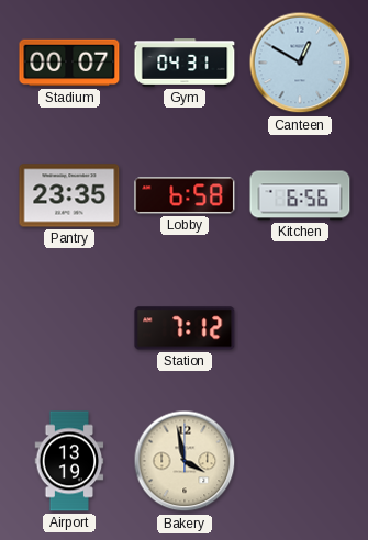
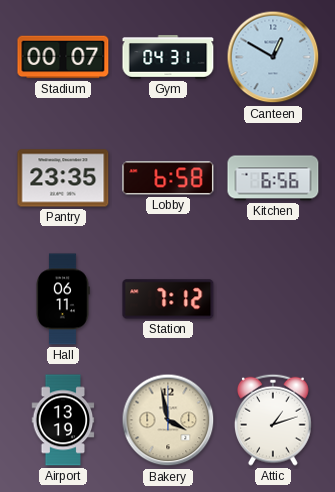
Hall: none -> 06:11
Attic: none -> 1:12
